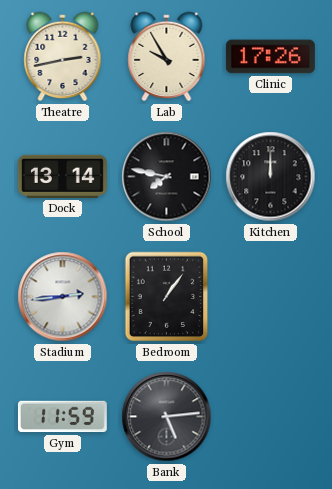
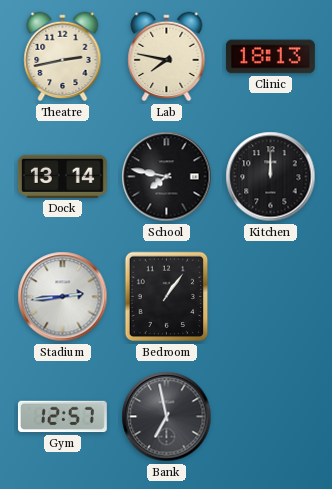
Lab: 9:55 -> 7:47
Clinic: 17:26 -> 18:13
Gym: 11:59 -> 12:57
Bank: 5:14 -> 6:58
